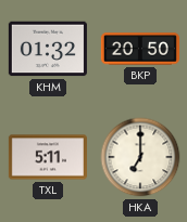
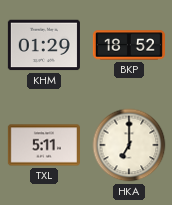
KHM: 01:32 -> 01:29
BKP: 20:50 -> 18:52
